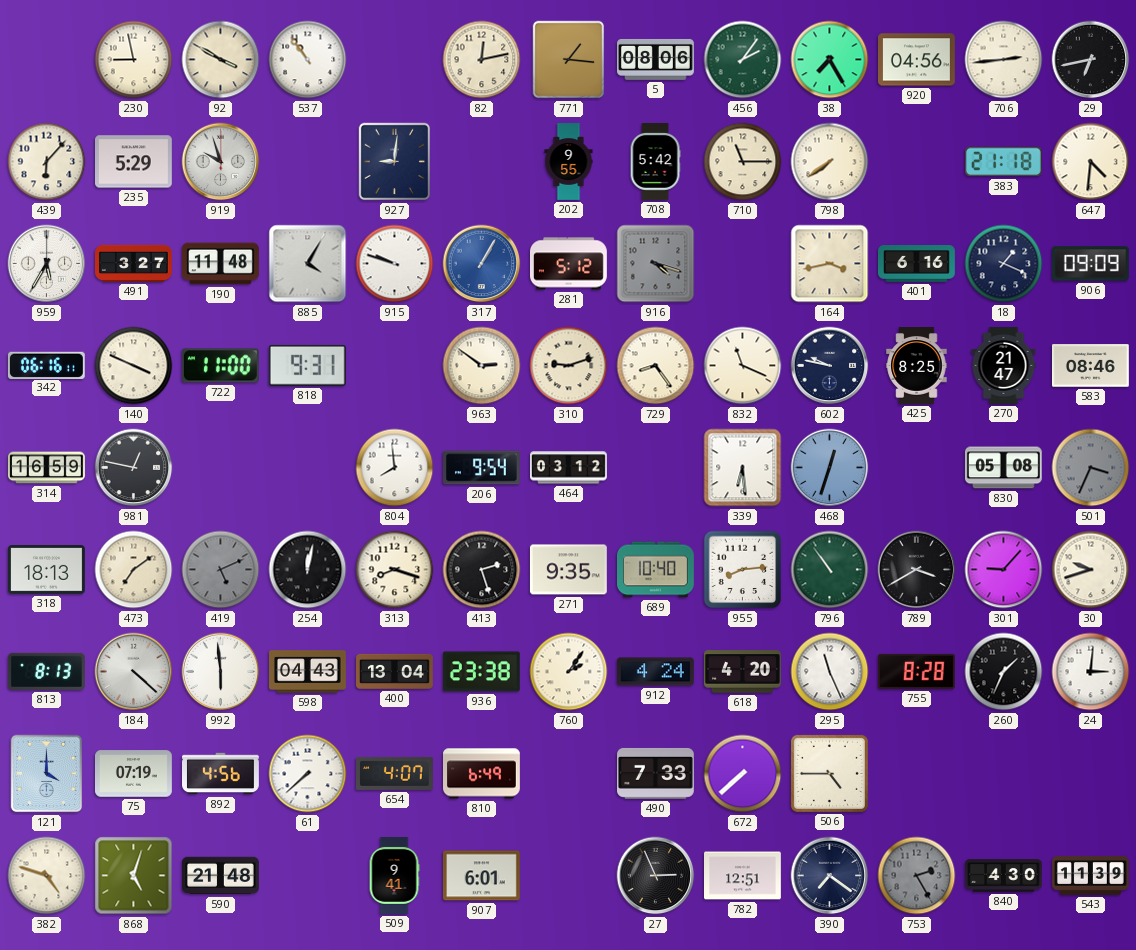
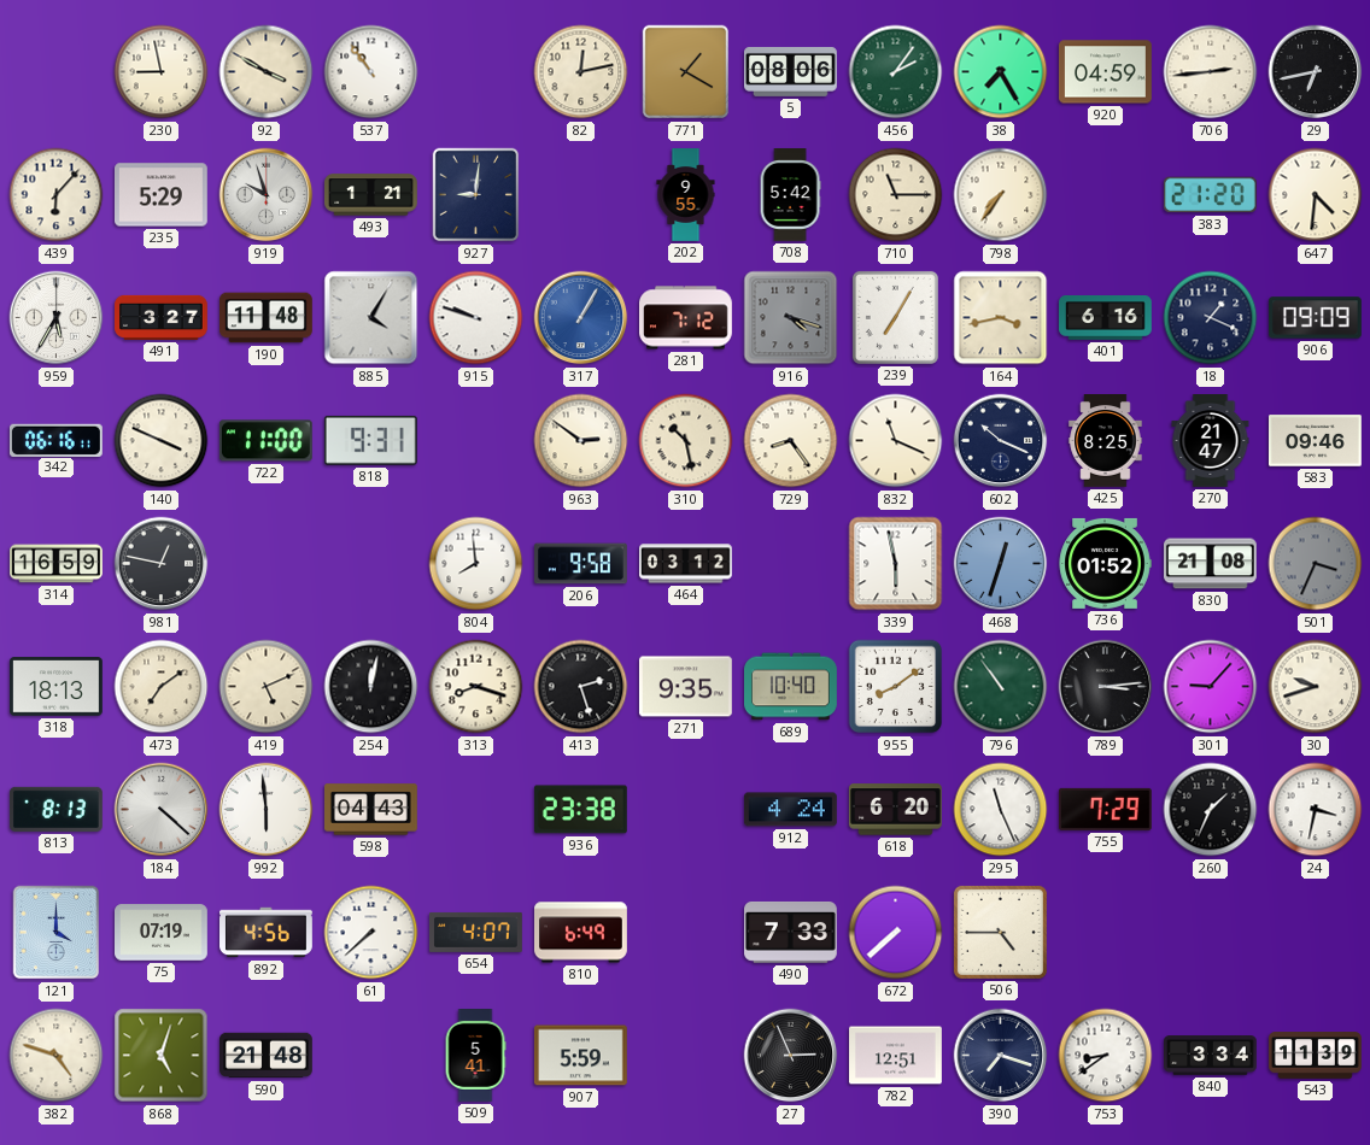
771: 1:16 -> 1:20
920: 04:56 -> 04:59
493: none -> 1:21
798: 7:39 -> 7:36
383: 21:18 -> 21:20
281: 5:12 -> 7:12
239: none -> 7:05
310: 9:12 -> 10:28
602: 9:47 -> 10:19
583: 08:46 -> 09:46
206: 9:54 -> 9:58
339: 6:29 -> 5:58
736: none -> 01:52
830: 05:08 -> 21:08
419 dial: grey -> cream
955: 8:14 -> 8:09
789: 3:40 -> 3:14
400: 13:04 -> none
760: 2:06 -> none
618: 4:20 -> 6:20
755: 8:28 -> 7:29
24: 3:01 -> 3:32
509: 9:41 -> 5:41
907: 6:01 -> 5:59
390: 7:21 -> 7:18
753: 2:25 -> 8:39
753 dial: grey -> white
840: 4:30 -> 3:34
